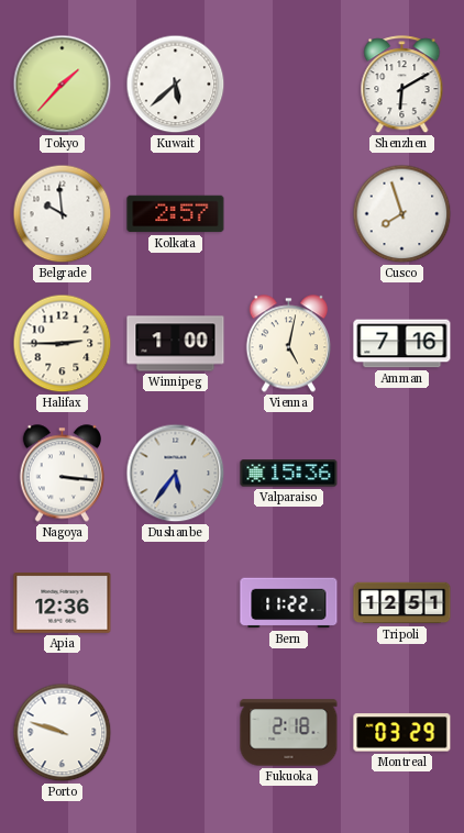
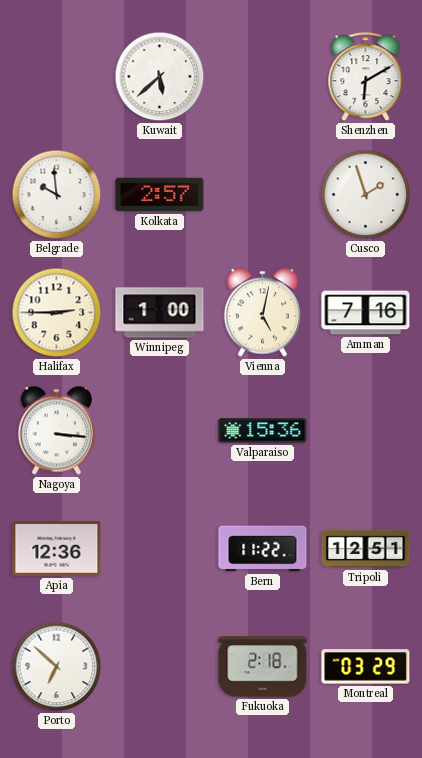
Tokyo: 1:37 -> none
Cusco: 7:57 -> 1:57
Dushanbe: 5:36 -> none
Porto: 9:48 -> 6:52
